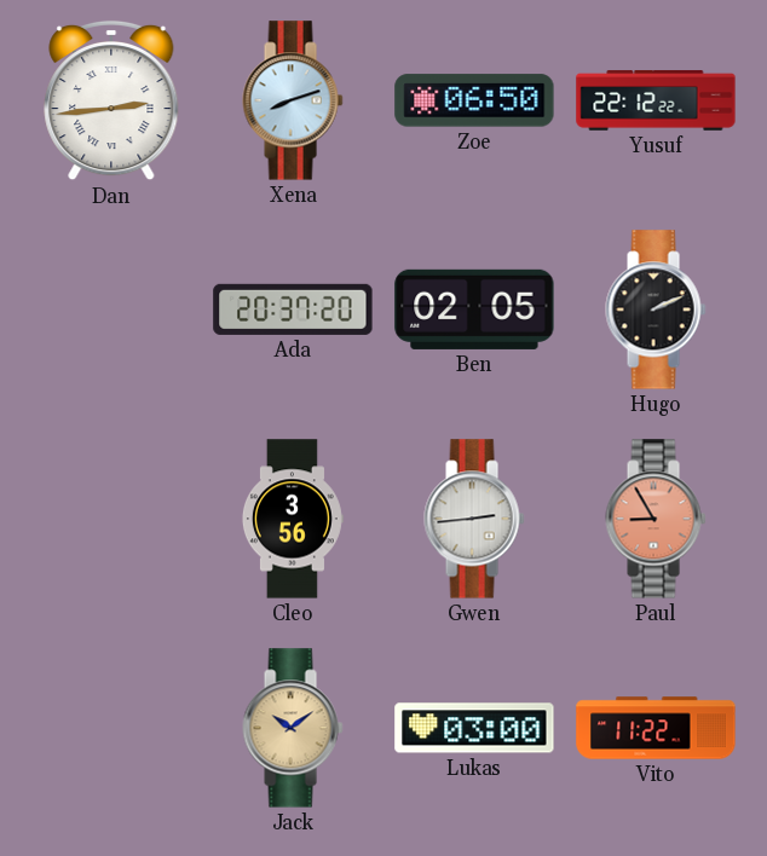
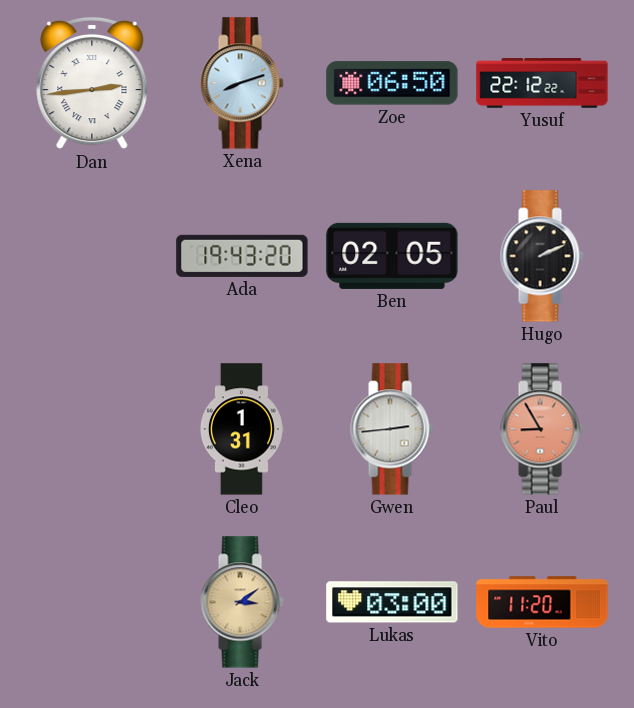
Ada: 20:37 -> 19:43
Cleo: 3:56 -> 1:31
Jack: 10:09 -> 3:09
Vito: 11:22 -> 11:20
